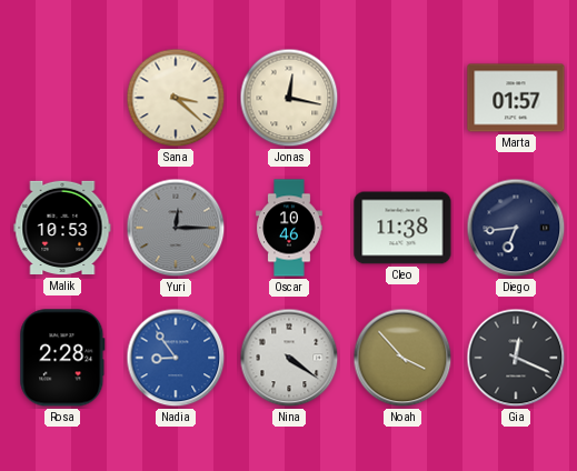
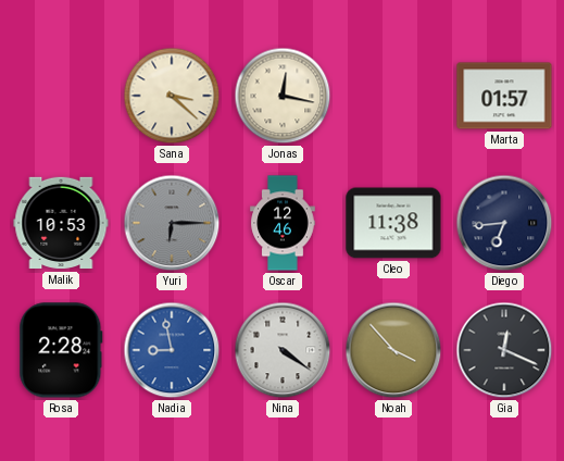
Yuri: 12:15 -> 6:15
Oscar: 10:46 -> 12:46
Nadia: 8:54 -> 8:58
